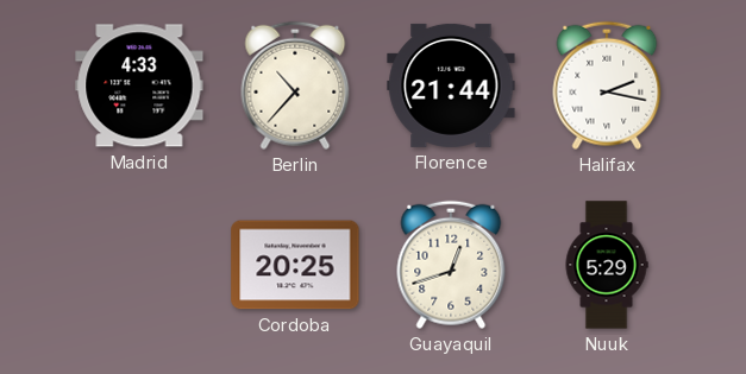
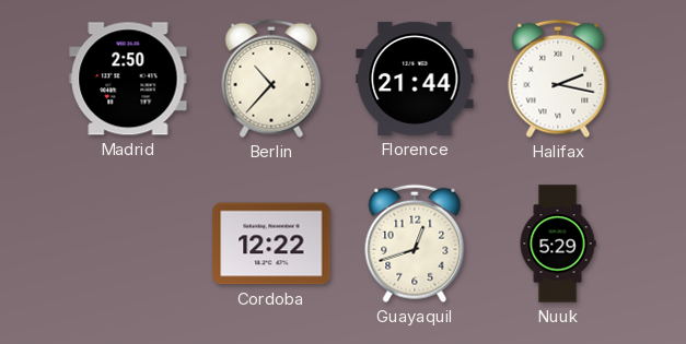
Madrid: 4:33 -> 2:50
Cordoba: 20:25 -> 12:22
